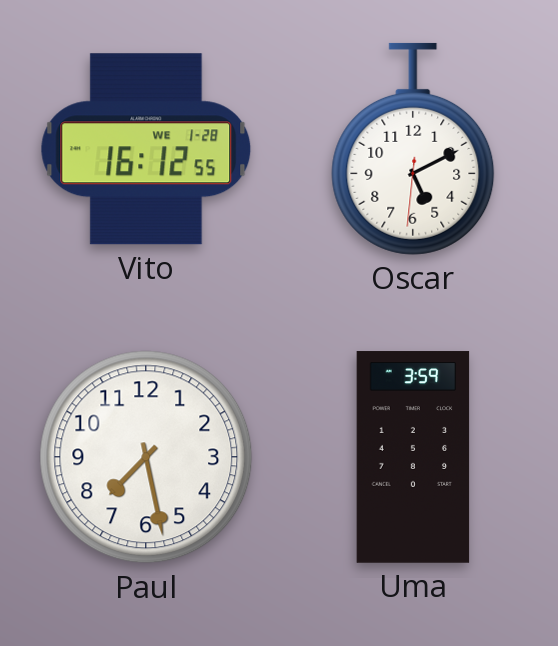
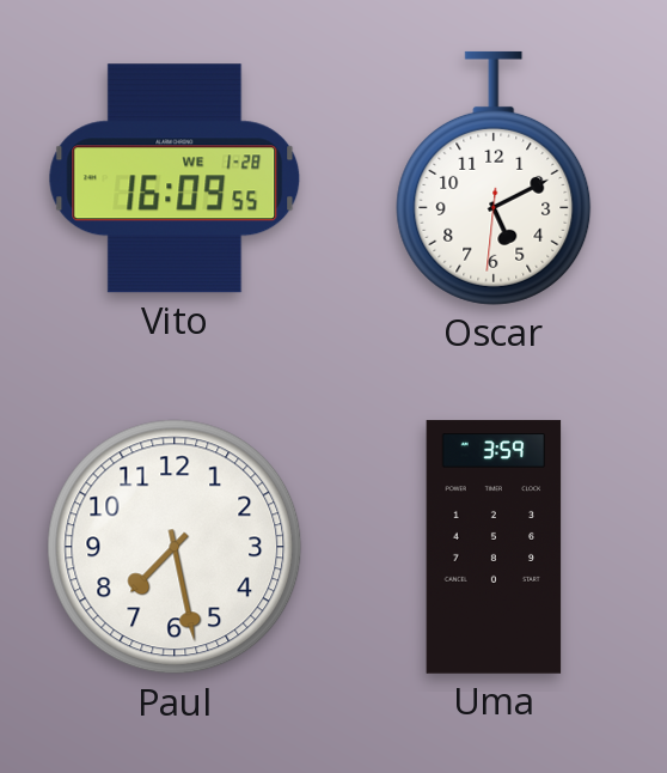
Vito: 16:12 -> 16:09
